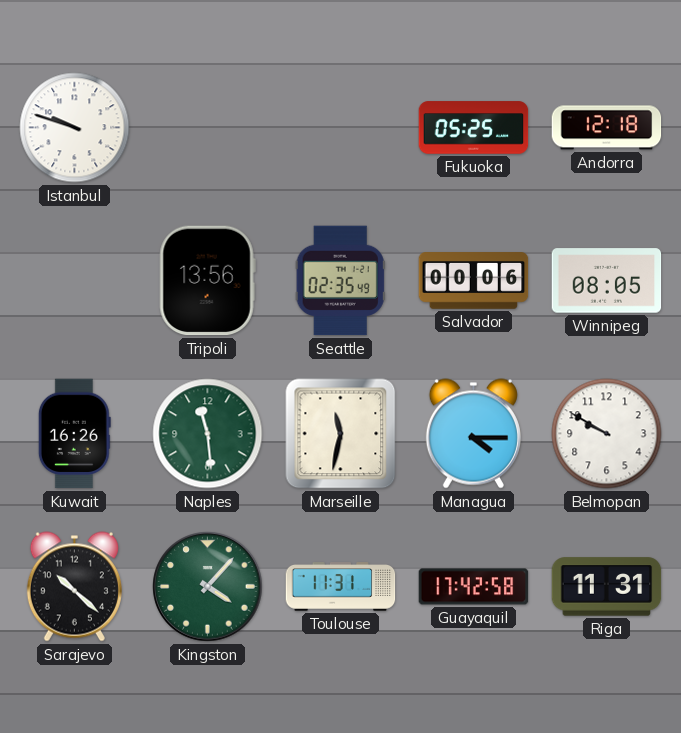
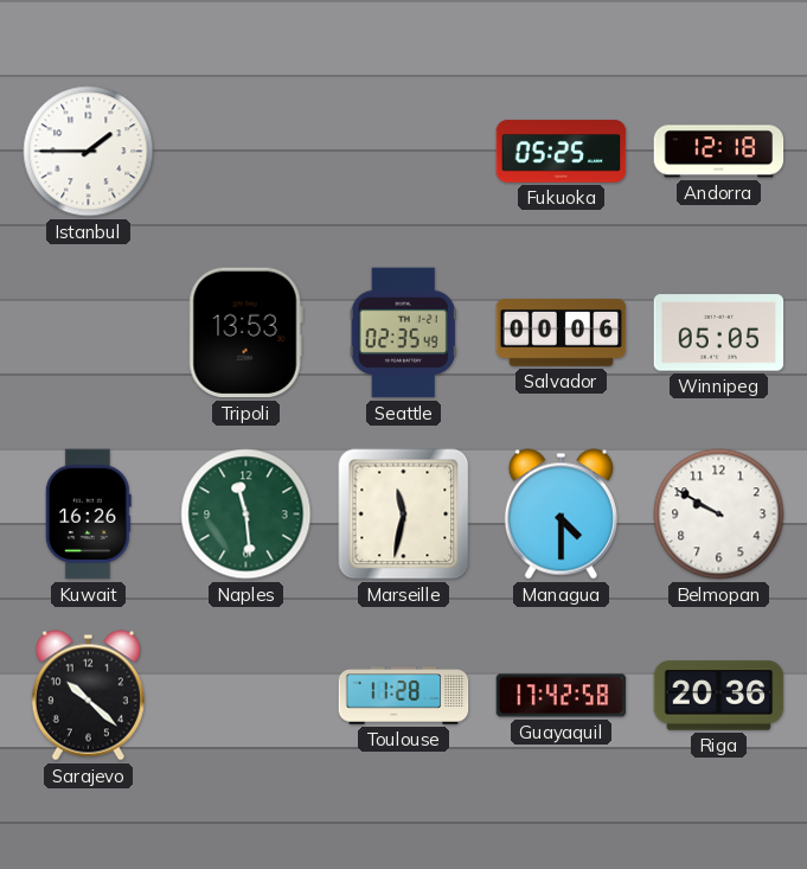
Istanbul: 9:48 -> 1:45
Tripoli: 13:56 -> 13:53
Winnipeg: 08:05 -> 05:05
Managua: 4:15 -> 4:30
Kingston: 4:07 -> none
Toulouse: 11:31 -> 11:28
Riga: 11:31 -> 20:36
